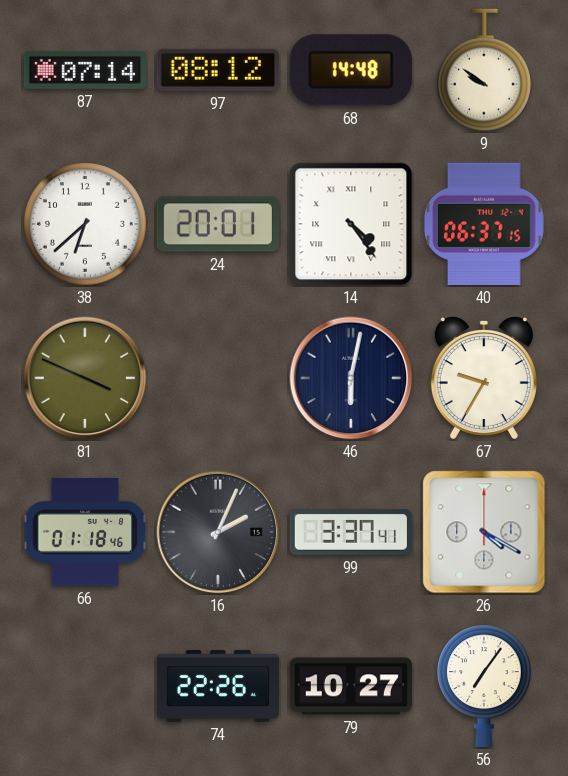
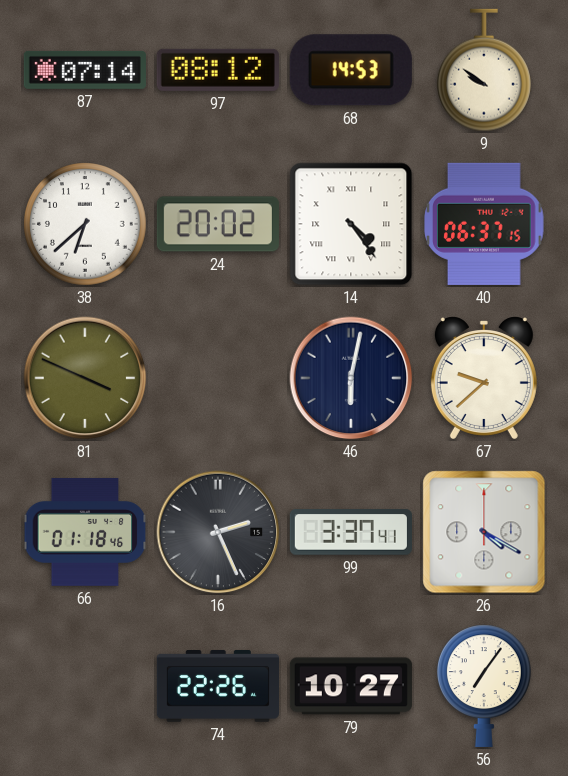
68: 14:48 -> 14:53
24: 20:01 -> 20:02
67: 9:35 -> 9:38
16: 2:04 -> 2:26
